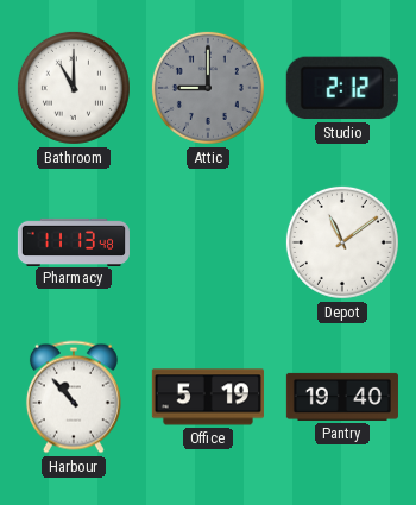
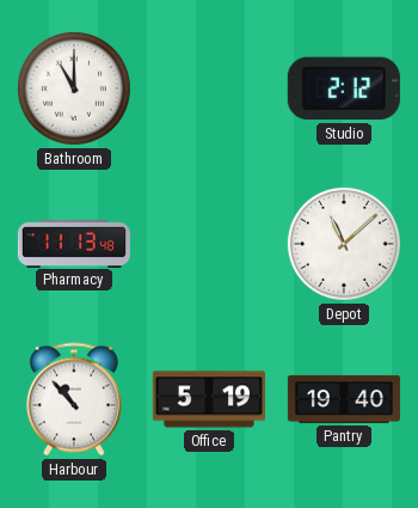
Attic: 9:00 -> none
Depot: 11:09 -> 11:08
